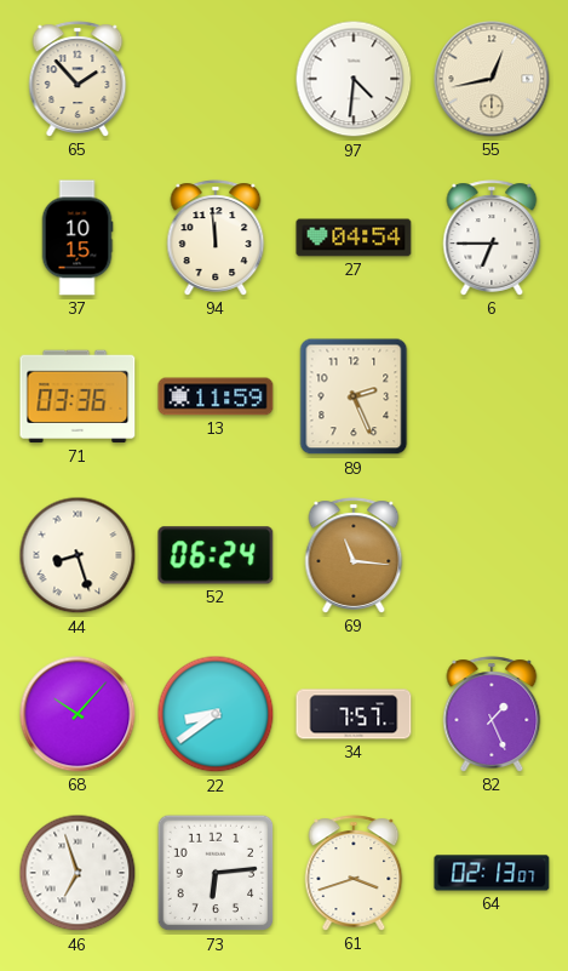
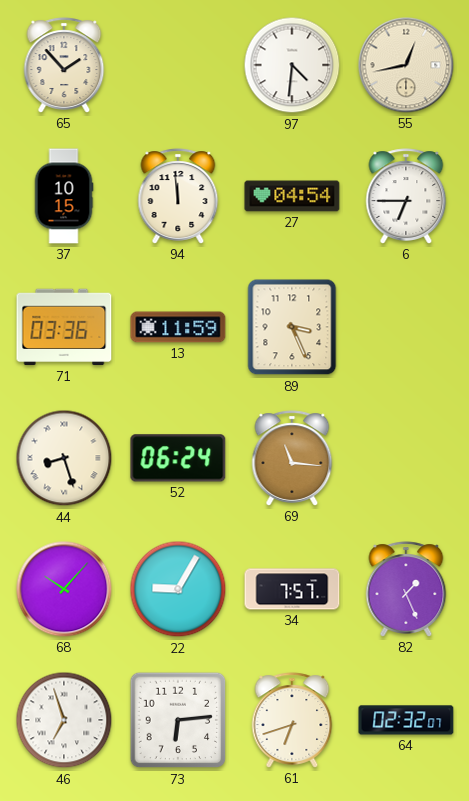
89: 2:26 -> 3:26
22: 8:39 -> 9:05
61: 3:42 -> 6:42
64: 02:13 -> 02:32
